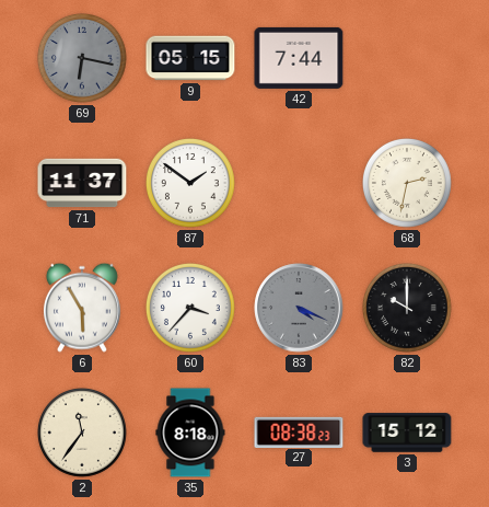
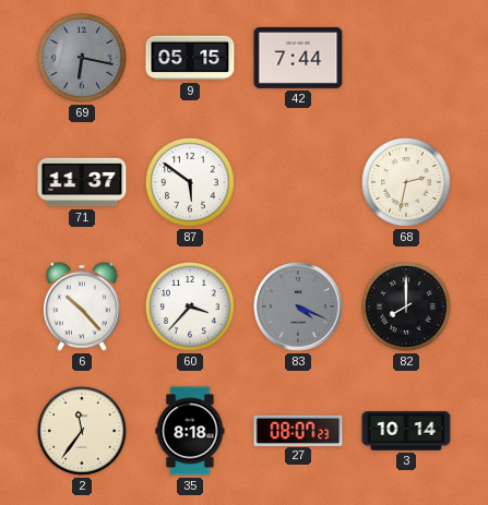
87: 1:51 -> 5:51
6: 5:55 -> 10:23
82: 10:00 -> 8:00
27: 08:38 -> 08:07
3: 15:12 -> 10:14
